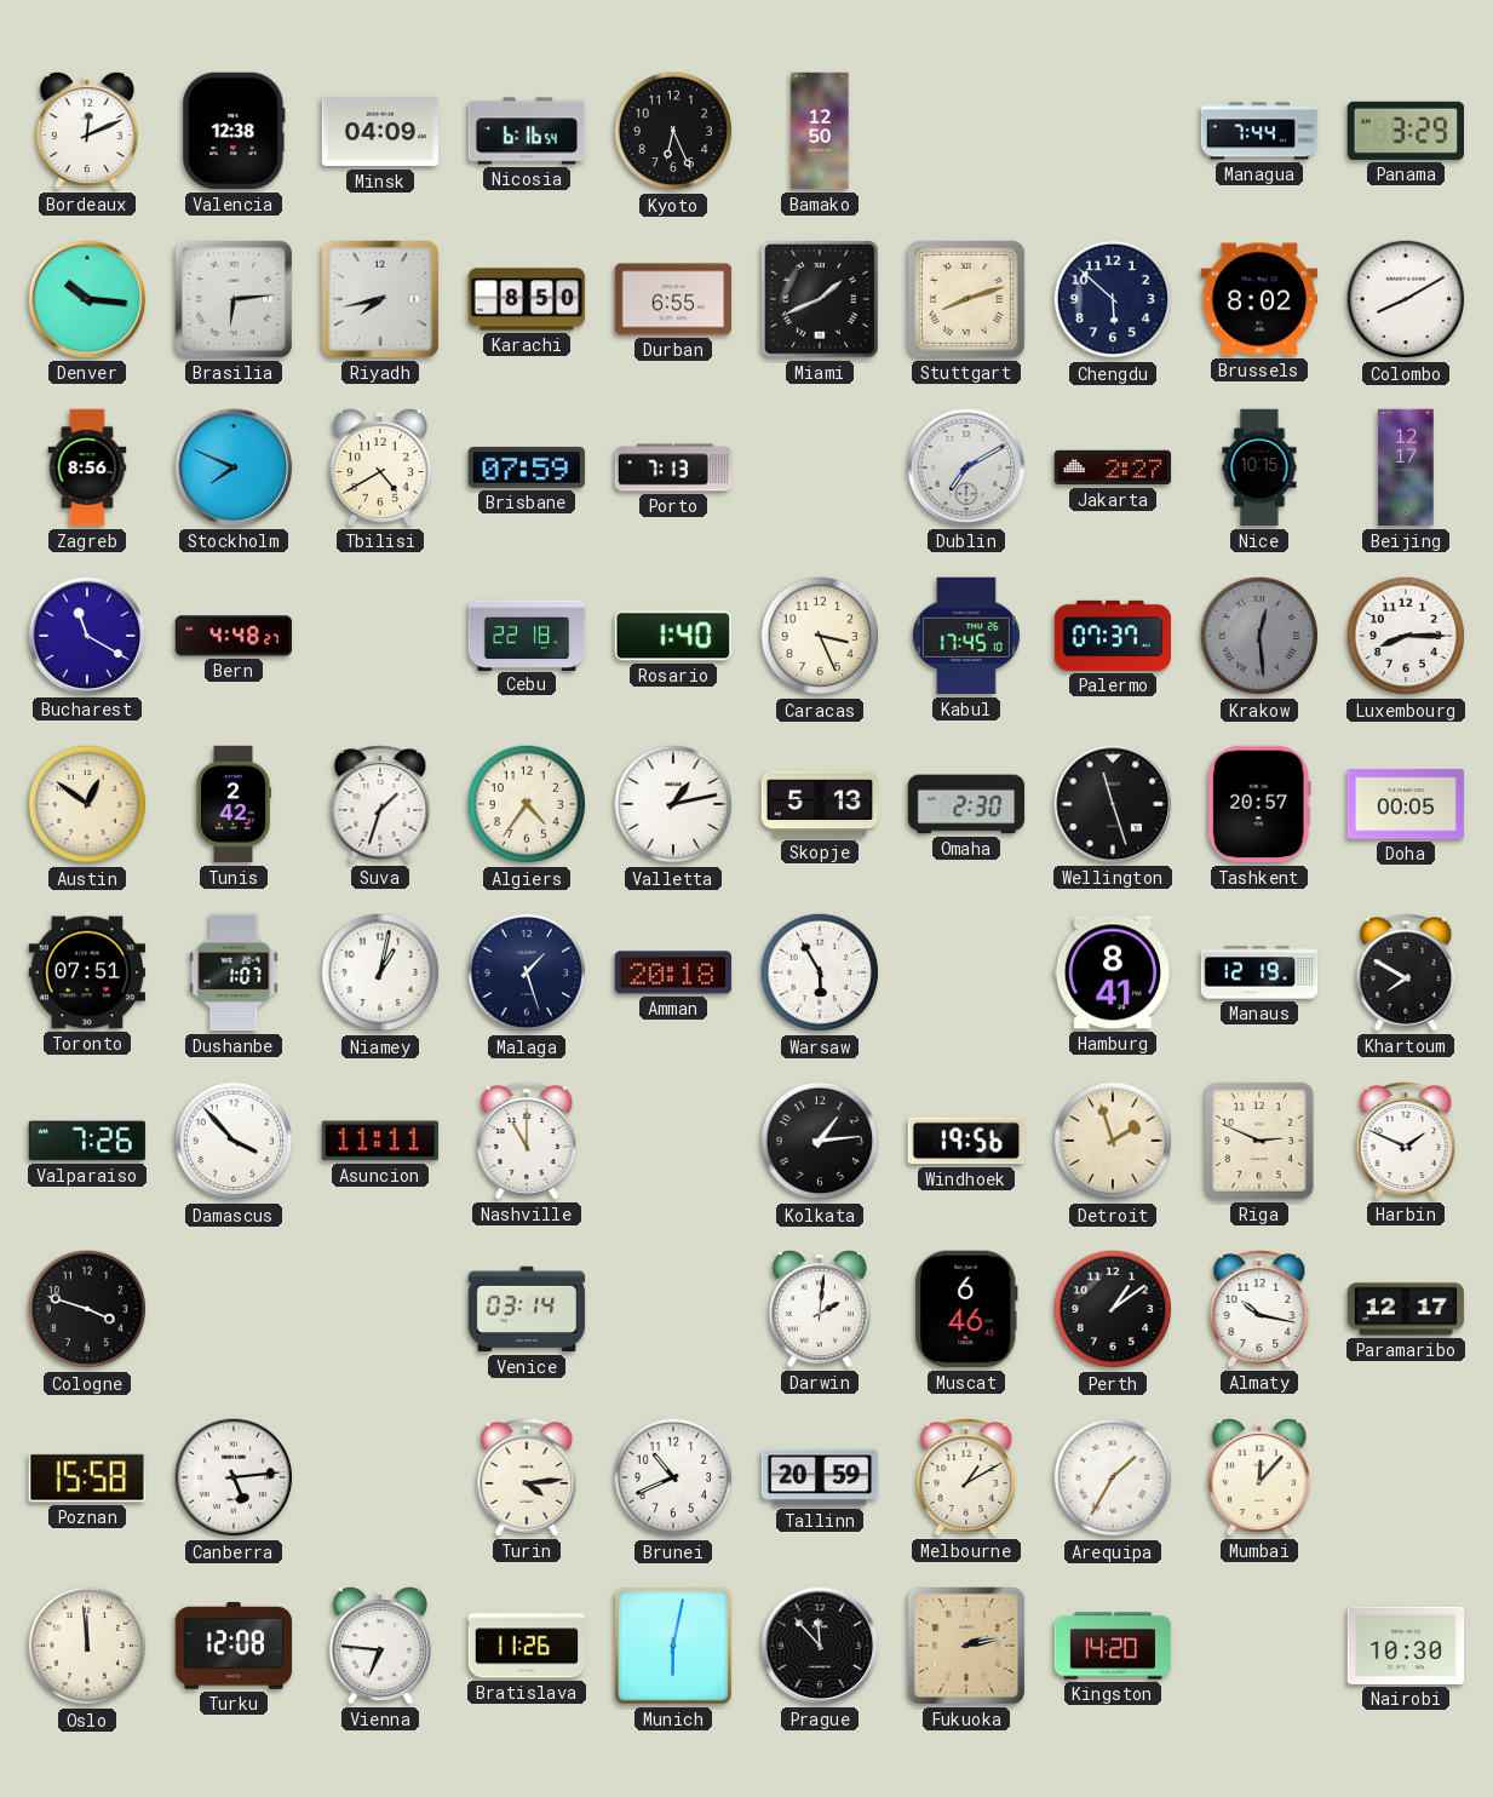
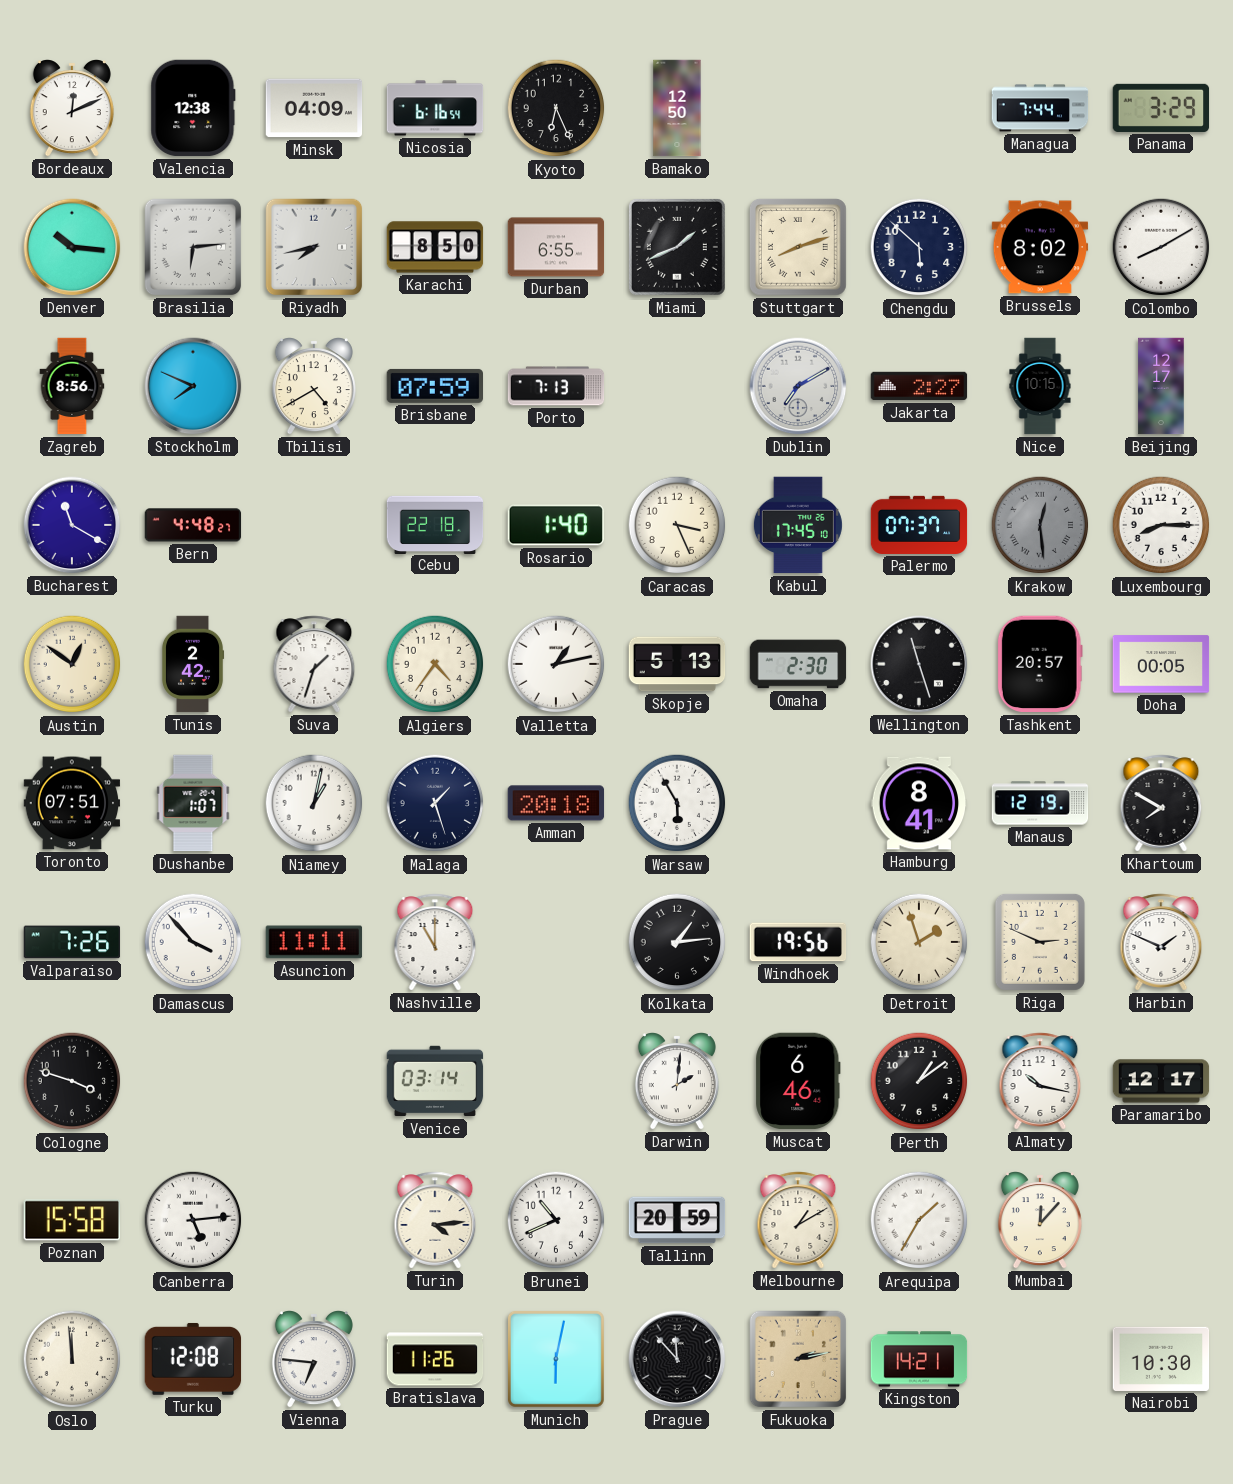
Kingston: 14:20 -> 14:21
